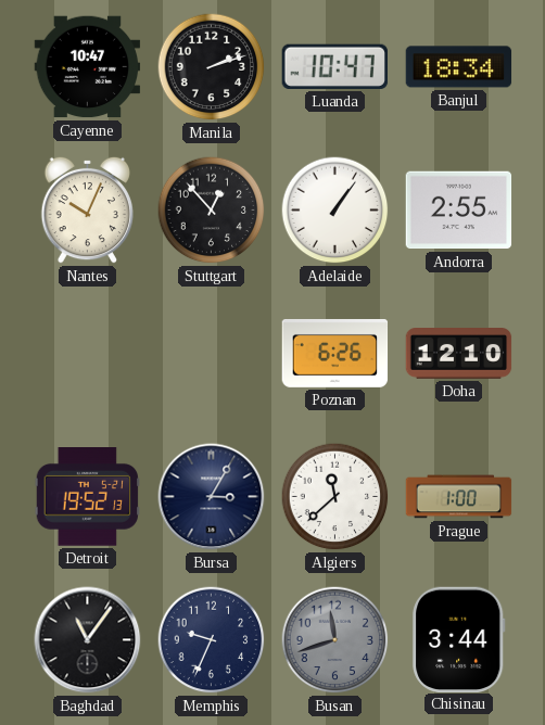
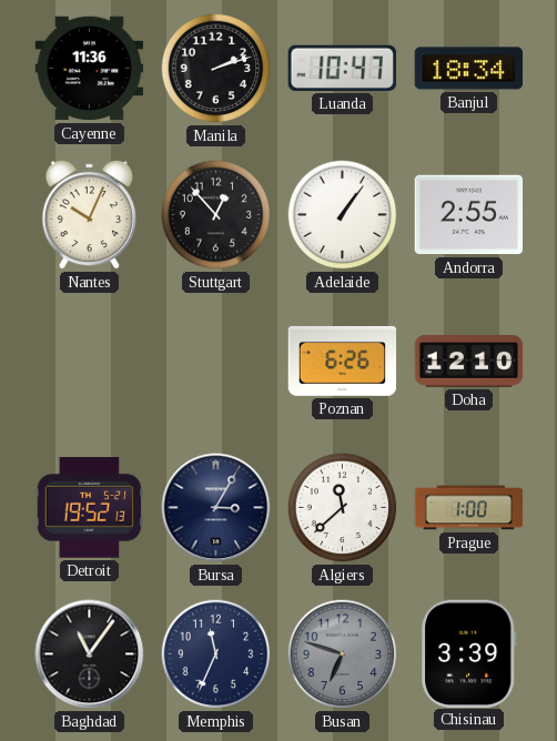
Cayenne: 10:47 -> 11:36
Memphis: 9:34 -> 11:34
Busan: 11:42 -> 6:48
Chisinau: 3:44 -> 3:39
